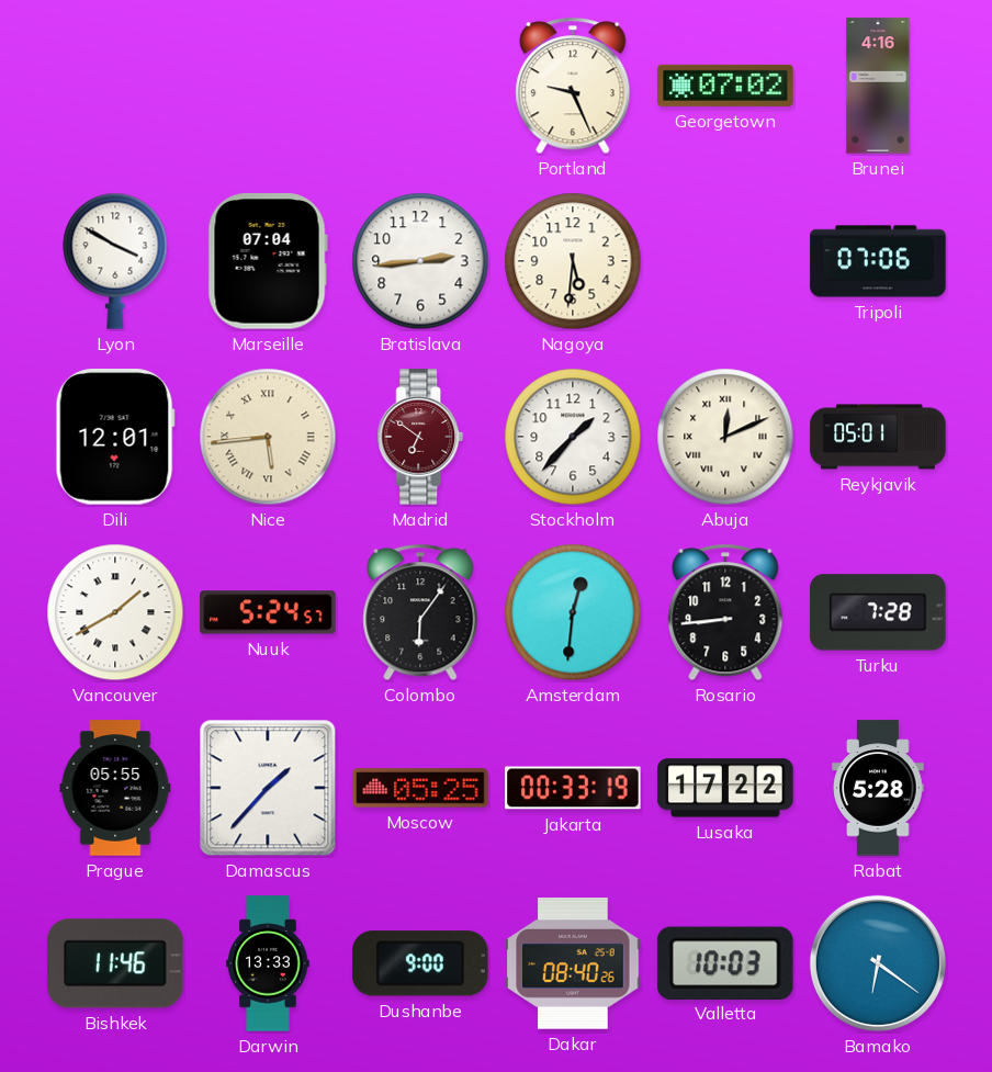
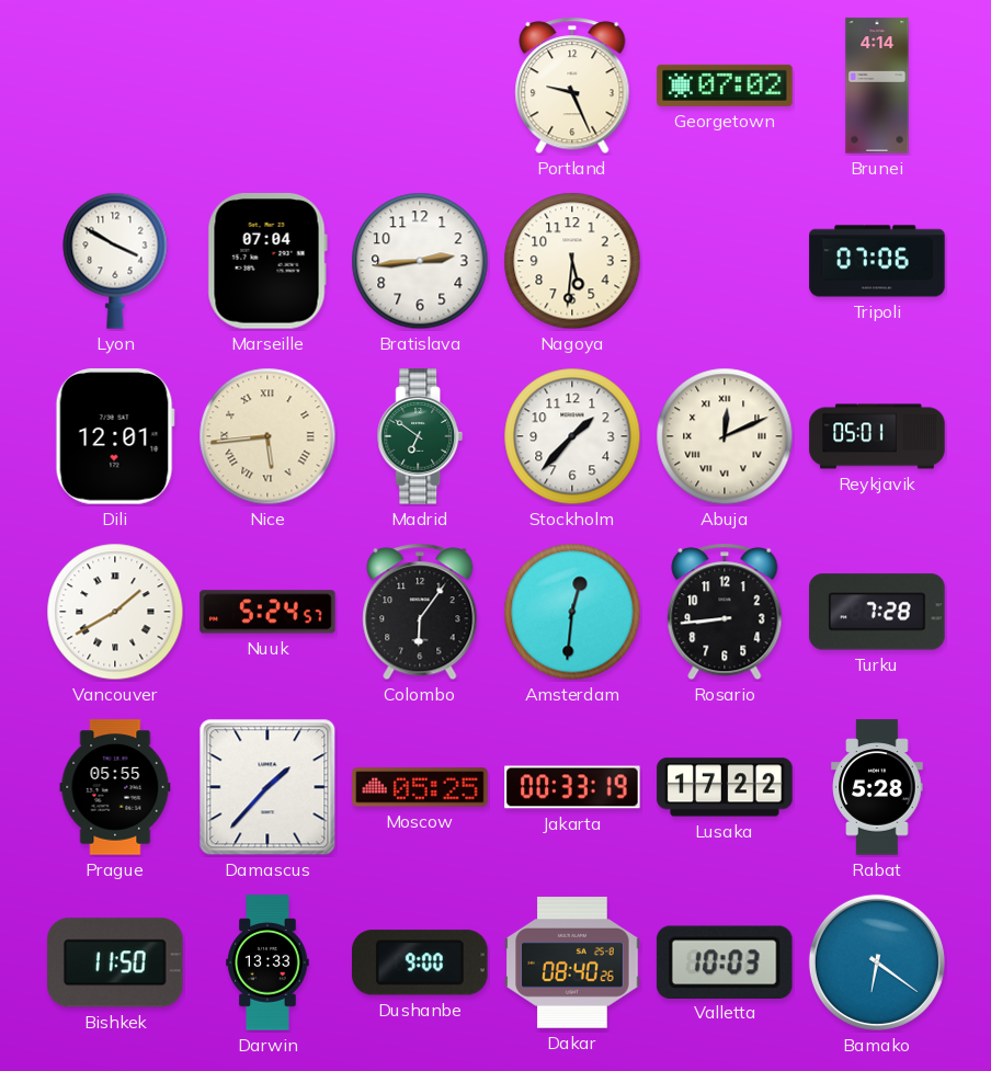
Brunei: 4:16 -> 4:14
Madrid dial: burgundy -> green
Bishkek: 11:46 -> 11:50
